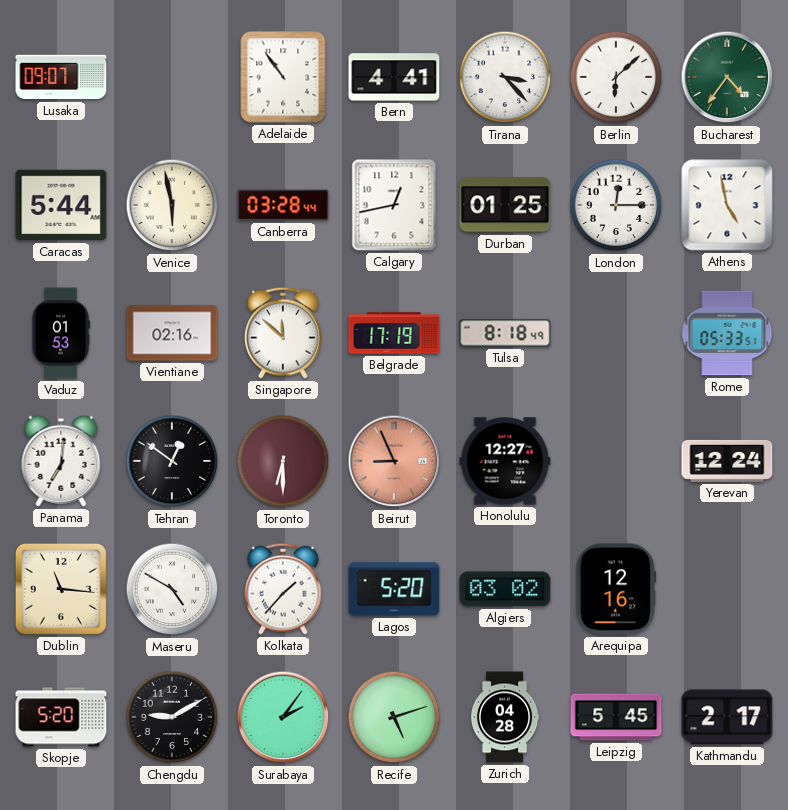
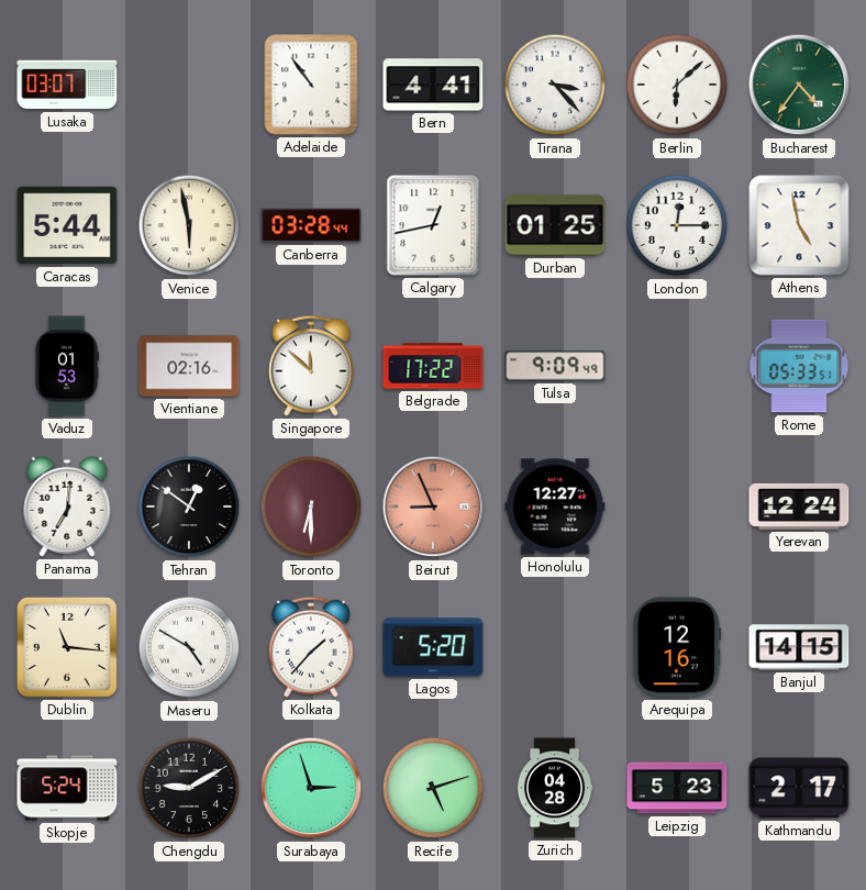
Lusaka: 09:07 -> 03:07
Belgrade: 17:19 -> 17:22
Tulsa: 8:18 -> 9:09
Algiers: 03:02 -> none
Banjul: none -> 14:15
Skopje: 5:20 -> 5:24
Surabaya: 2:06 -> 2:57
Leipzig: 5:45 -> 5:23
